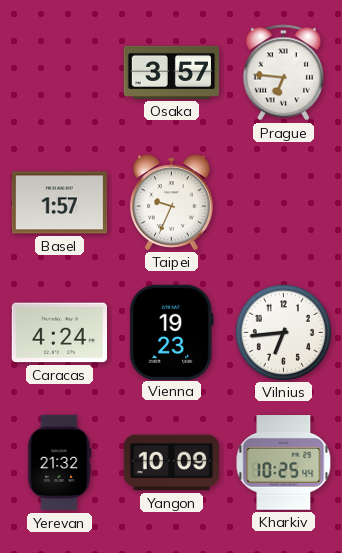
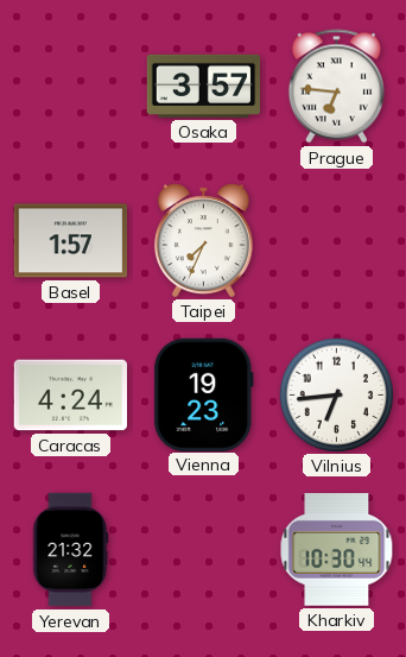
Taipei: 9:34 -> 7:34
Yangon: 10:09 -> none
Kharkiv: 10:25 -> 10:30
